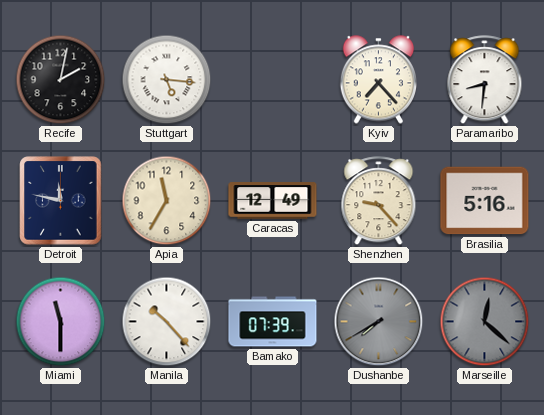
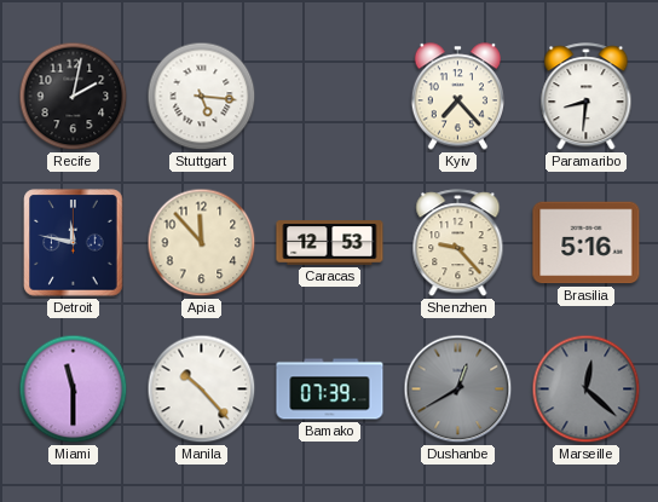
Apia: 11:35 -> 11:53
Caracas: 12:49 -> 12:53
Dushanbe: 7:40 -> 12:40
